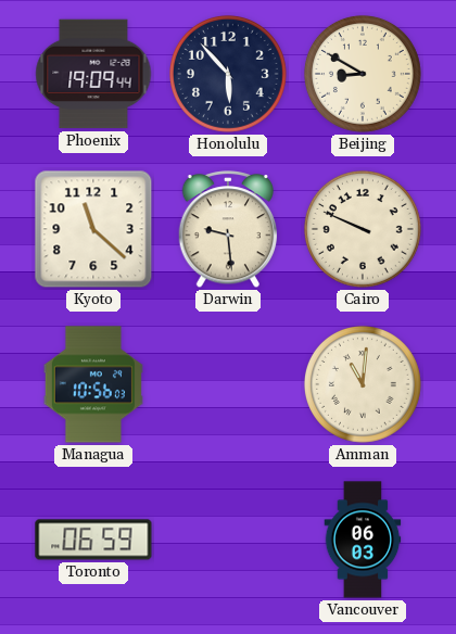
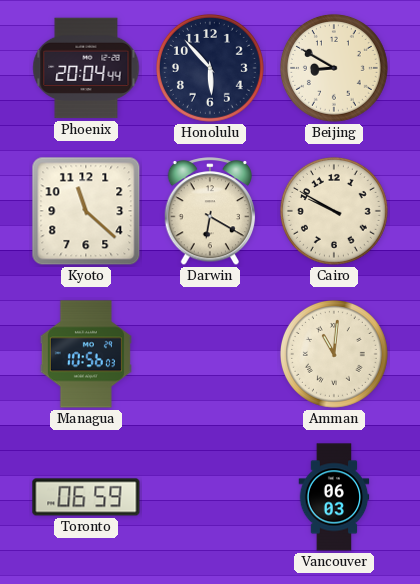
Phoenix: 19:09 -> 20:04
Darwin: 9:29 -> 6:20
Cairo: 9:49 -> 9:50
